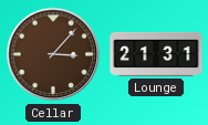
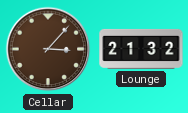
Lounge: 21:31 -> 21:32
